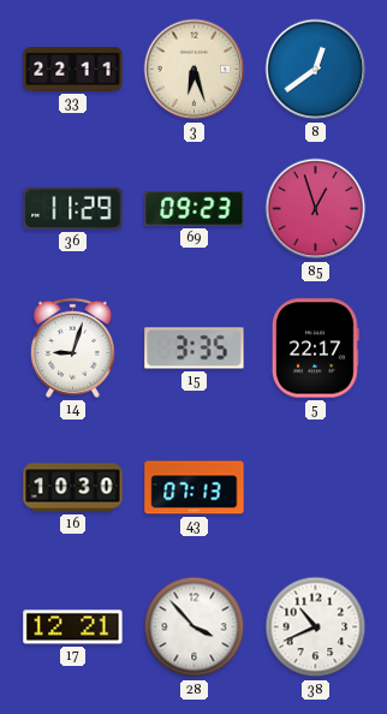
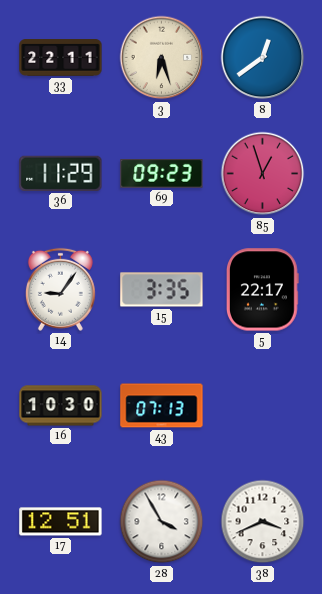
14: 9:03 -> 9:06
17: 12:21 -> 12:51
28: 3:53 -> 3:55
38: 10:41 -> 3:41
